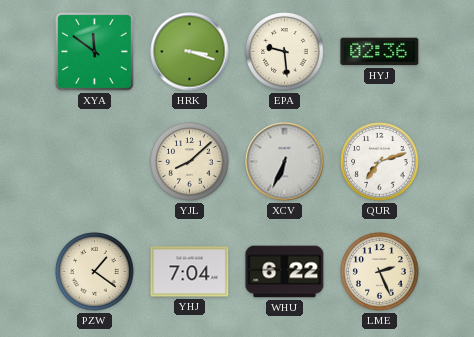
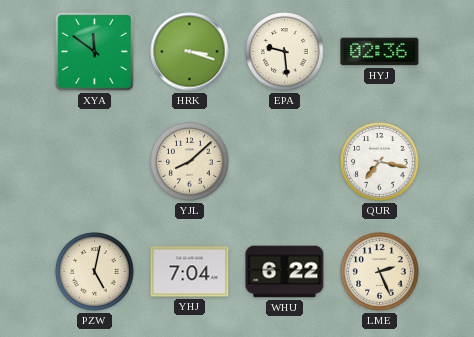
XCV: 6:34 -> none
QUR: 7:12 -> 7:17
PZW: 1:21 -> 5:02
